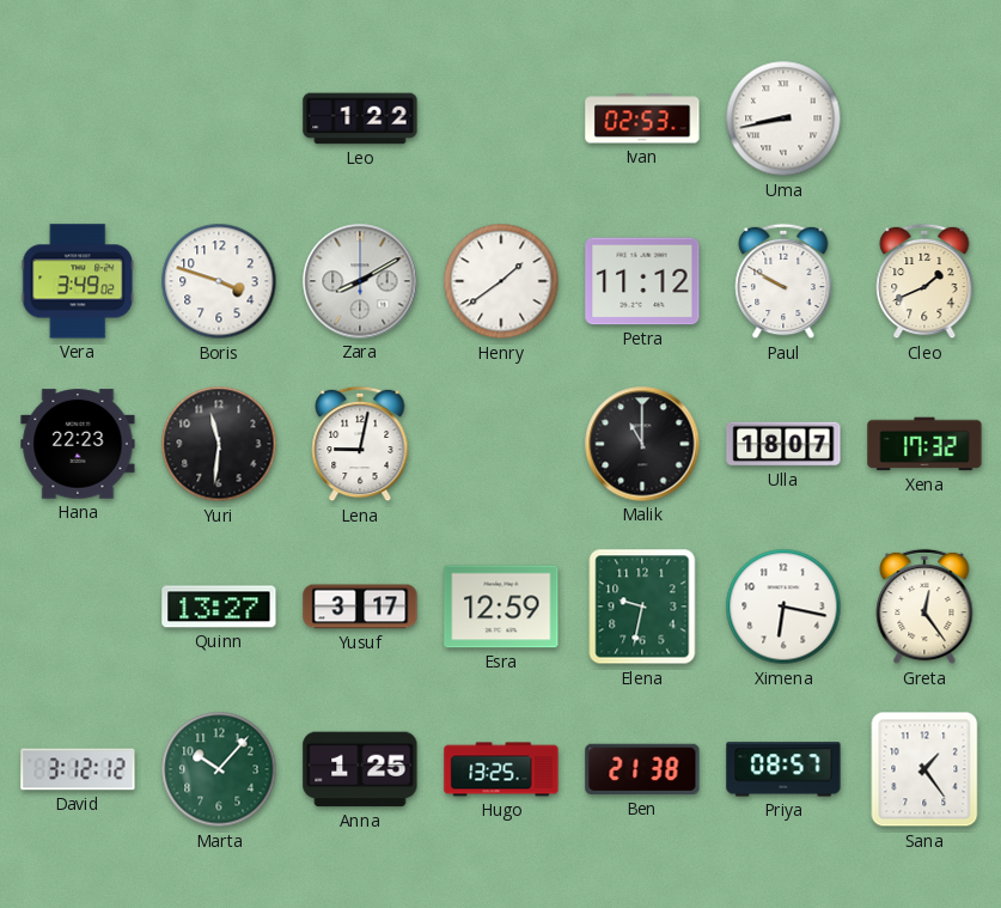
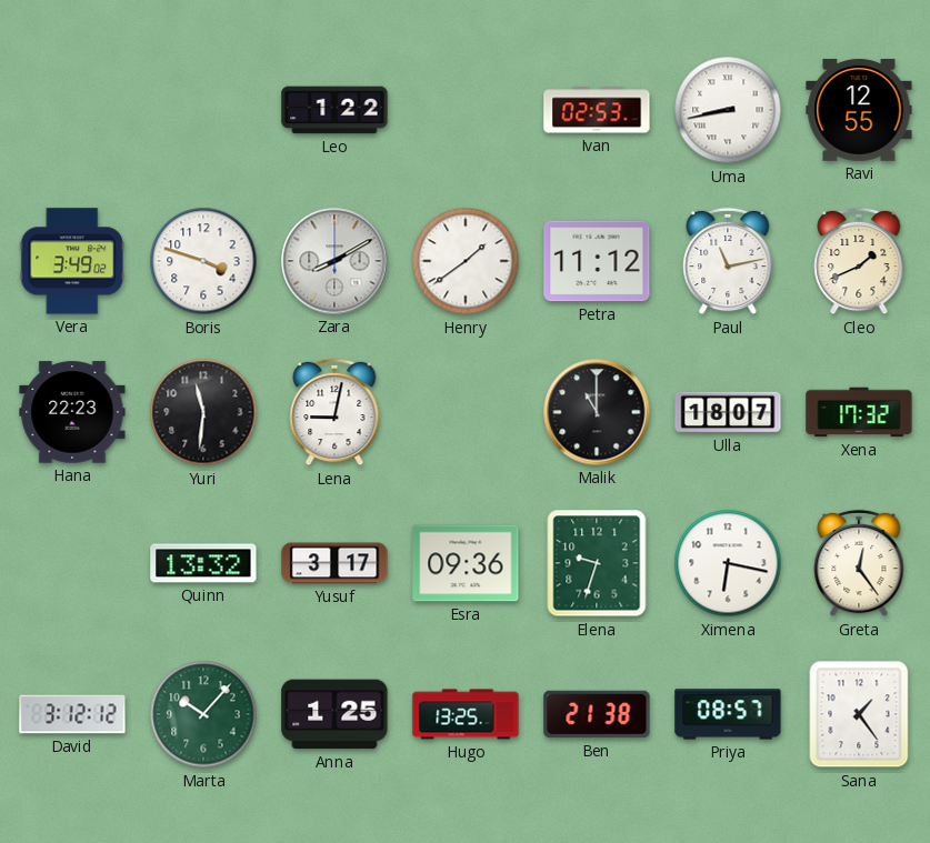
Ravi: none -> 12:55
Paul: 9:50 -> 11:13
Quinn: 13:27 -> 13:32
Esra: 12:59 -> 09:36
Elena: 9:32 -> 9:33
